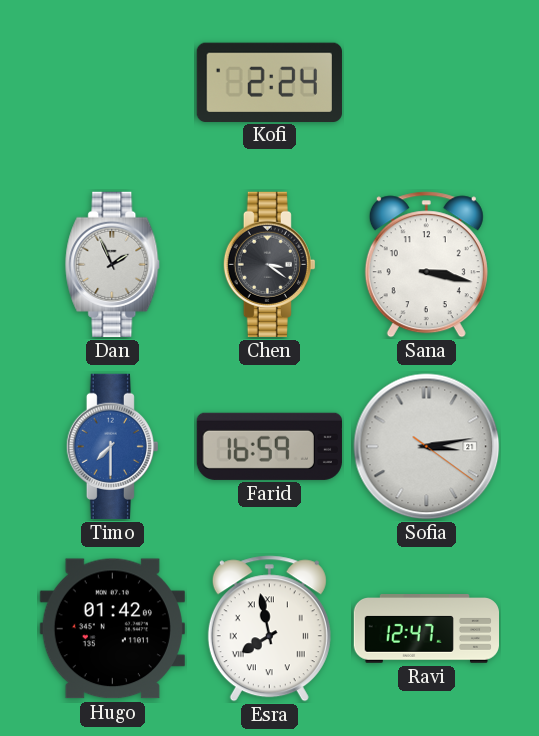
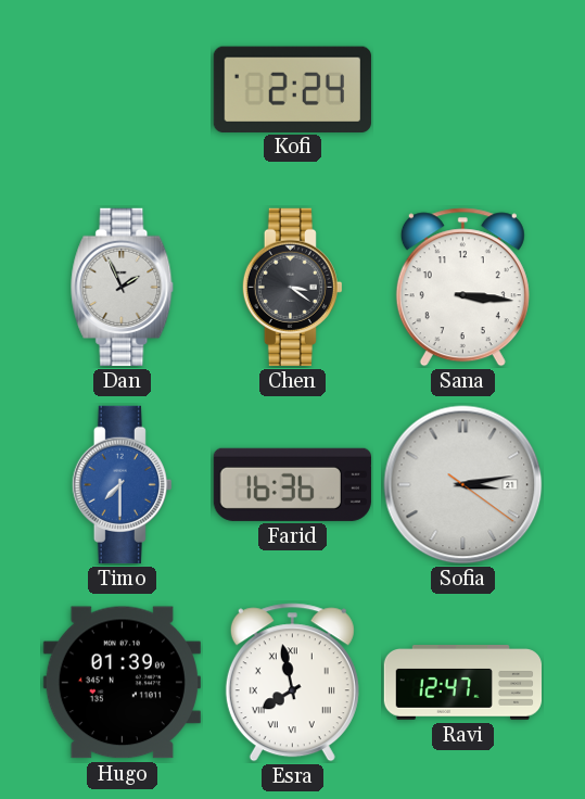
Sana: 3:17 -> 3:16
Farid: 16:59 -> 16:36
Hugo: 01:42 -> 01:39
